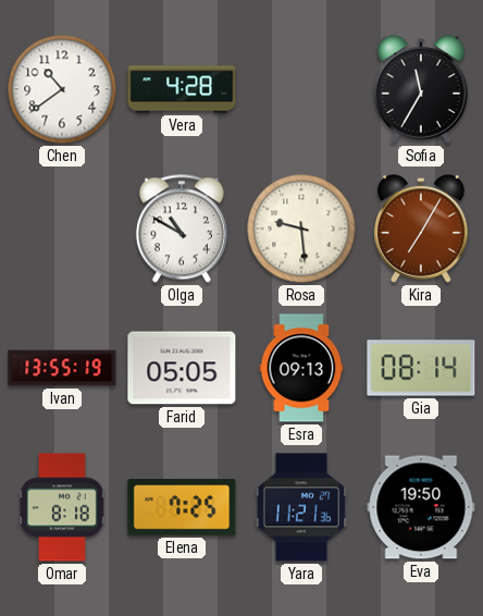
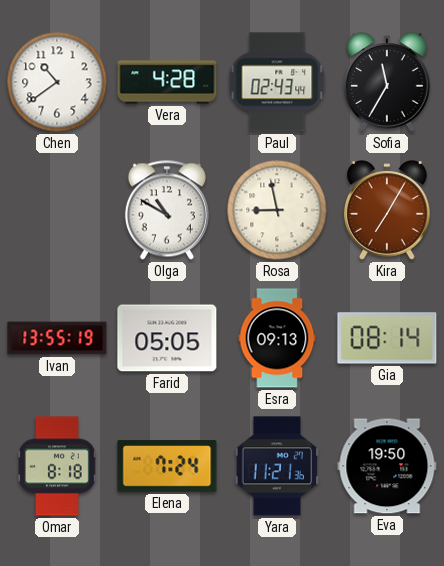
Paul: none -> 02:43
Rosa: 9:29 -> 8:58
Elena: 7:25 -> 7:24
